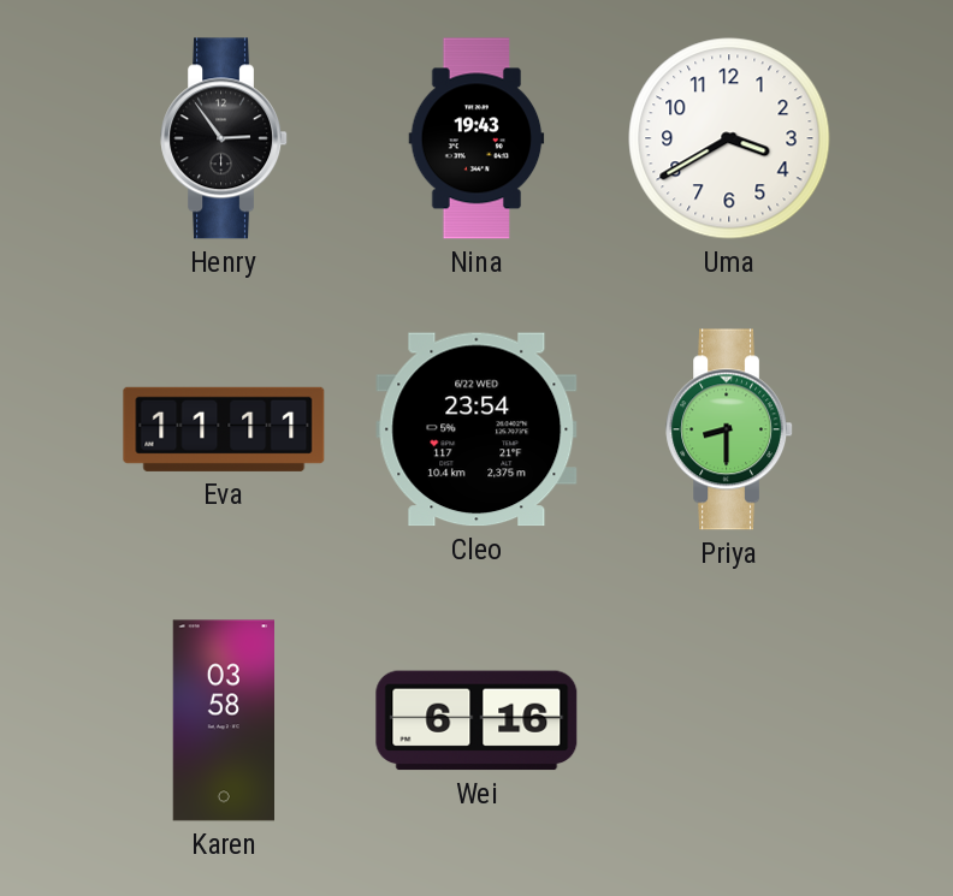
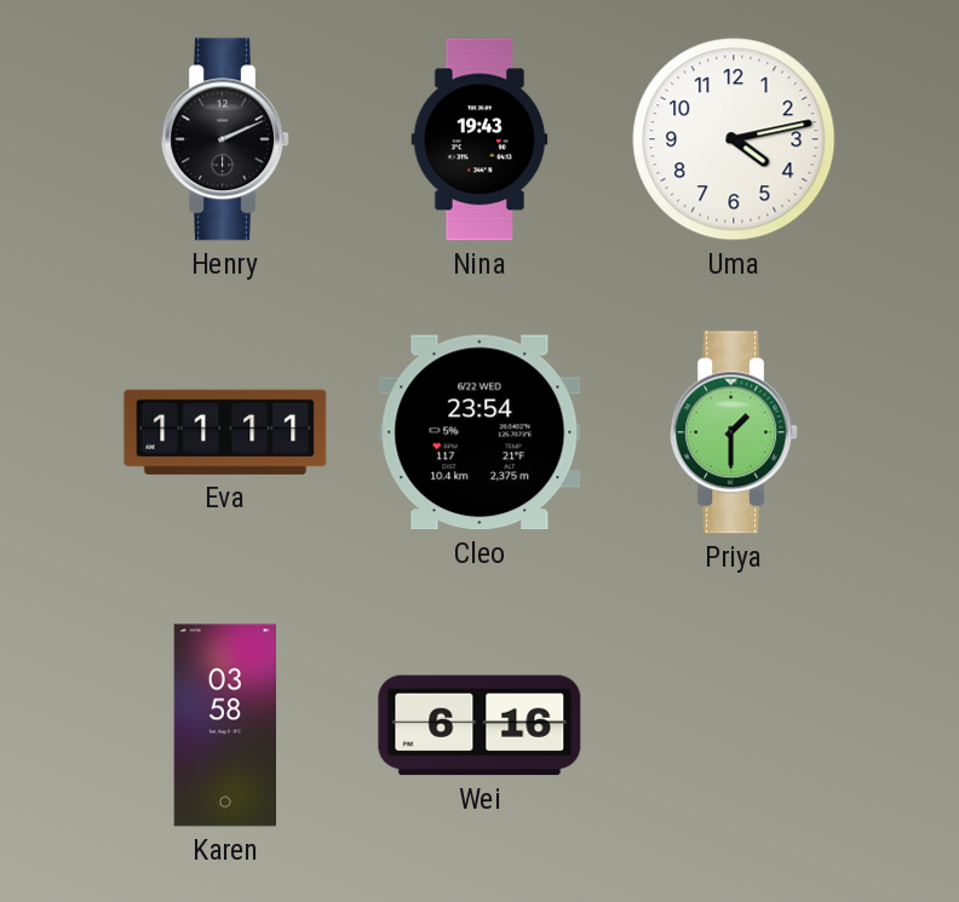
Henry: 2:54 -> 2:11
Uma: 3:40 -> 4:13
Priya: 8:30 -> 1:30
